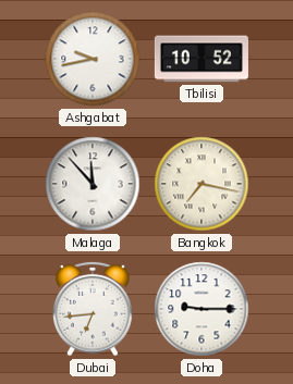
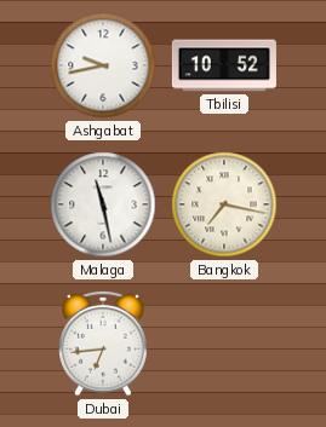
Malaga: 11:53 -> 11:28
Doha: 9:15 -> none
